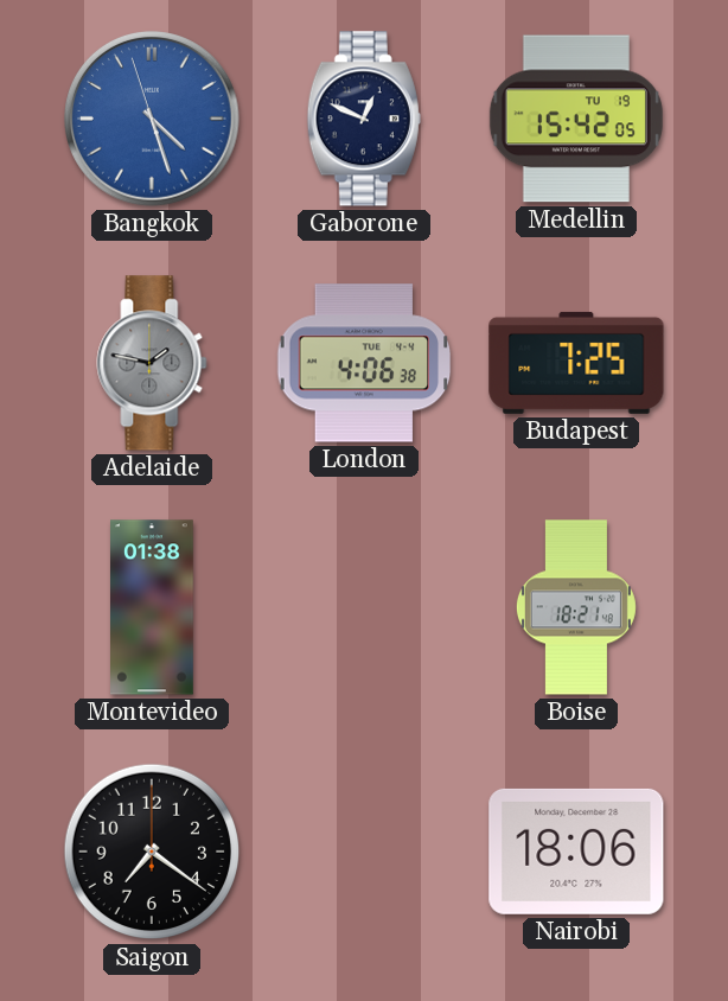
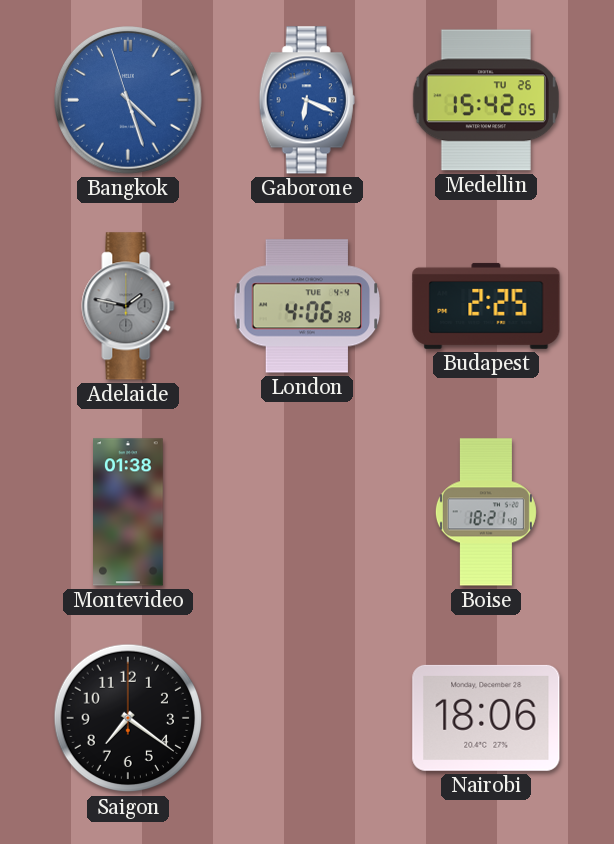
Gaborone: 12:49 -> 6:19
Gaborone dial: navy -> blue
Medellin date: TU 19 -> TU 26
Budapest: 7:25 -> 2:25
